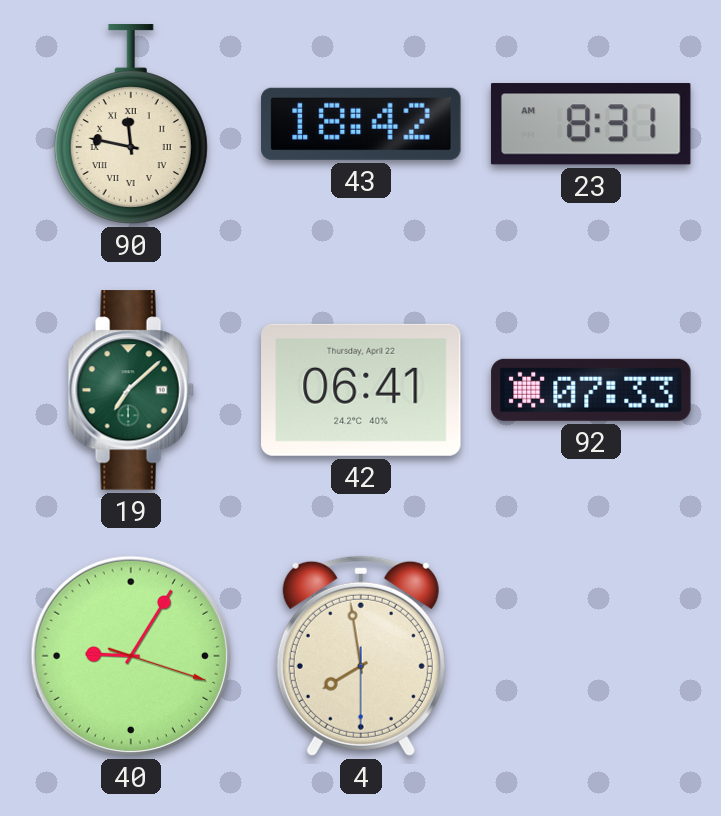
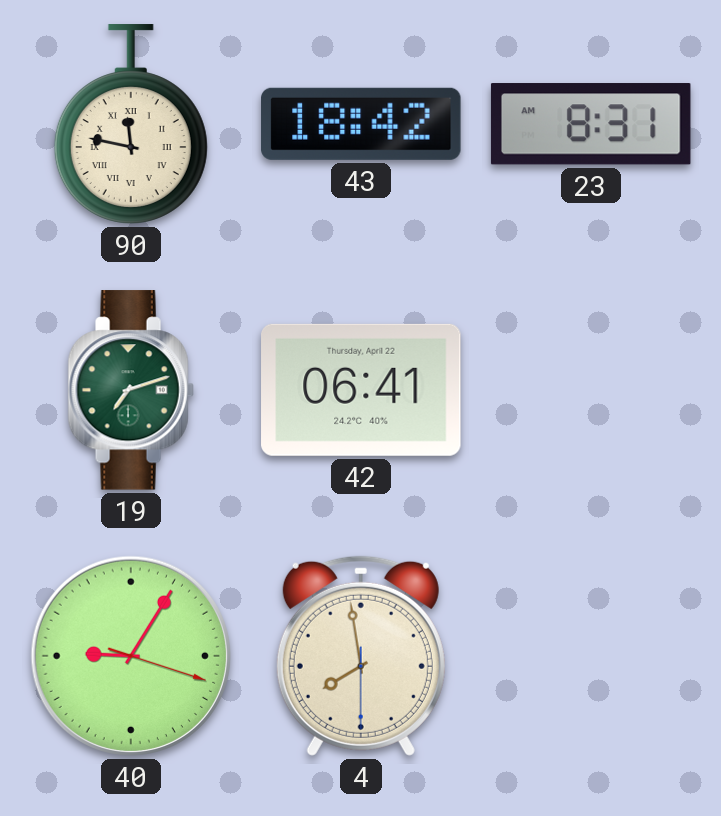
19: 7:08 -> 7:12
92: 07:33 -> none
